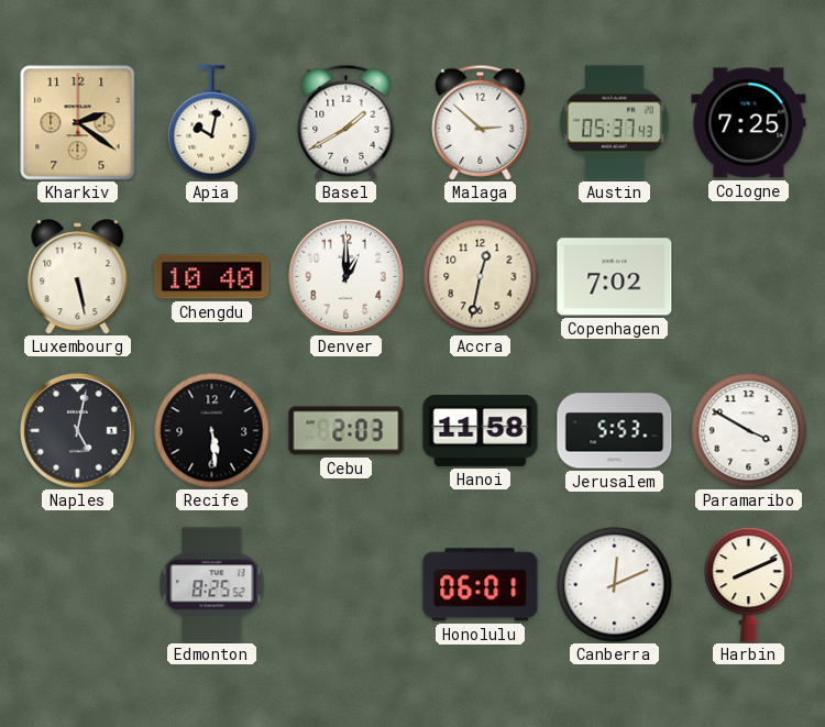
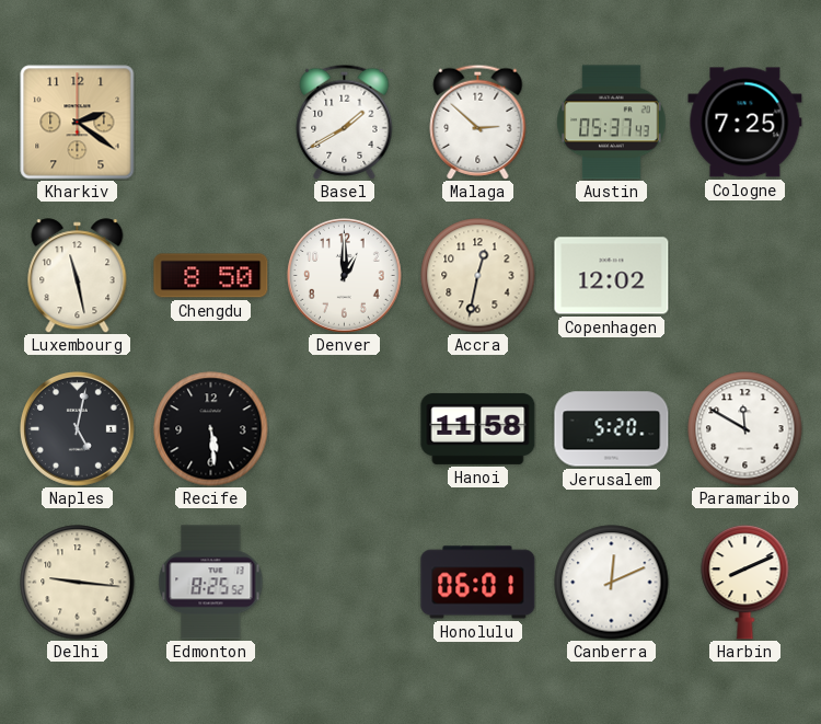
Apia: 10:02 -> none
Luxembourg: 5:28 -> 11:28
Chengdu: 10:40 -> 8:50
Copenhagen: 7:02 -> 12:02
Cebu: 2:03 -> none
Jerusalem: 5:53 -> 5:20
Paramaribo: 3:50 -> 11:50
Delhi: none -> 9:16
